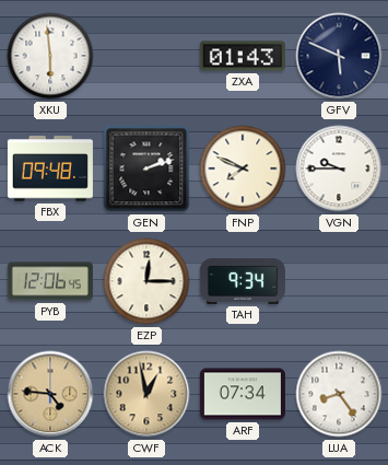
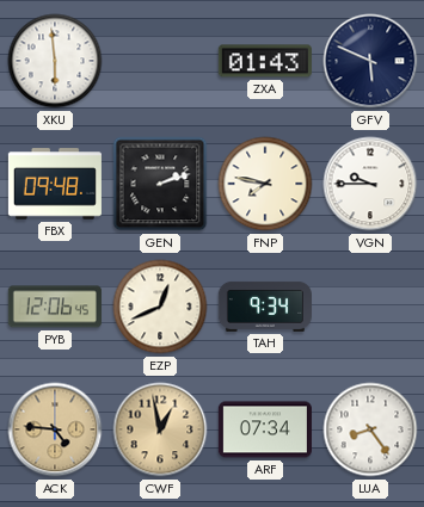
FNP: 7:49 -> 7:47
EZP: 12:15 -> 12:41
